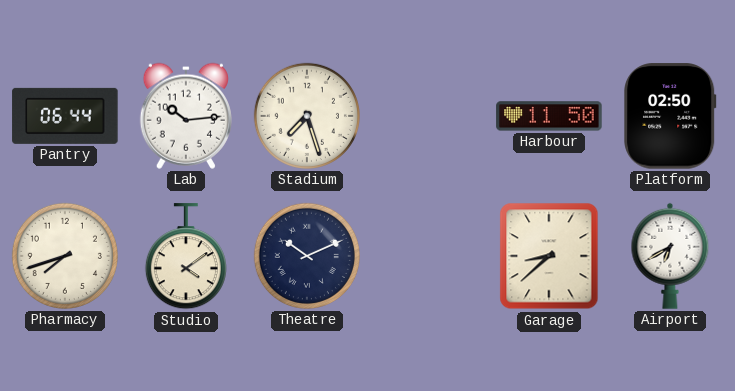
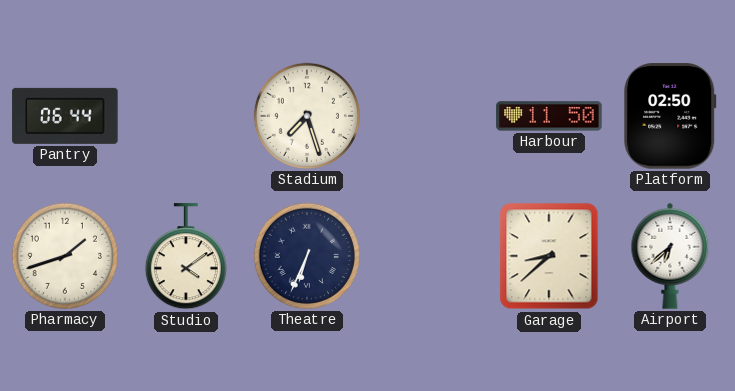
Lab: 10:14 -> none
Pharmacy: 7:42 -> 1:42
Theatre: 10:11 -> 6:34
Airport: 6:40 -> 6:38
